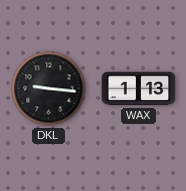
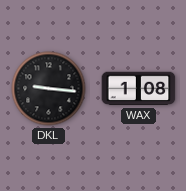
WAX: 1:13 -> 1:08
